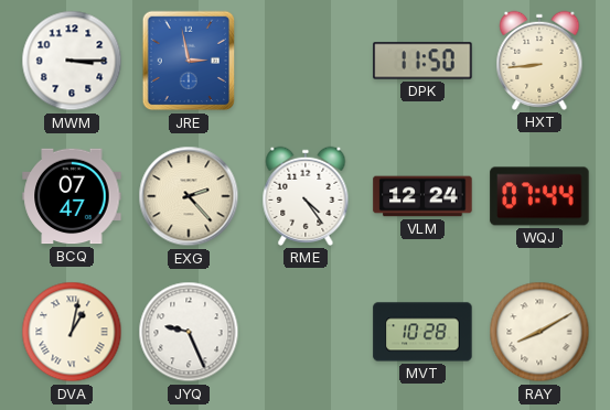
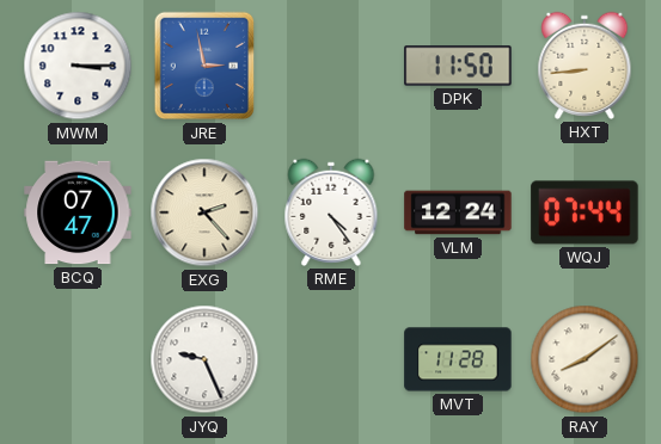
DVA: 1:02 -> none
MVT: 10:28 -> 11:28
RAY: 8:10 -> 8:09
